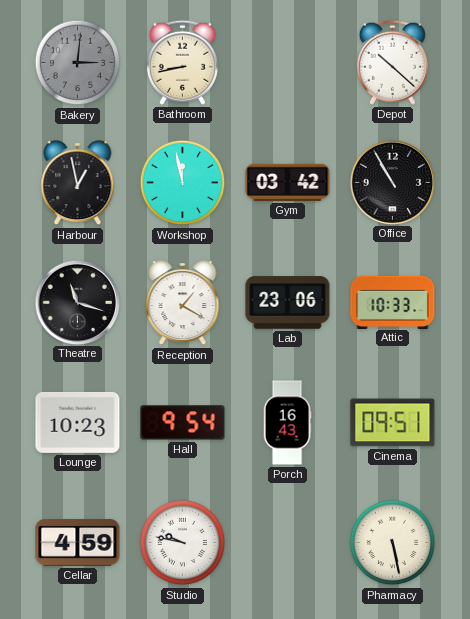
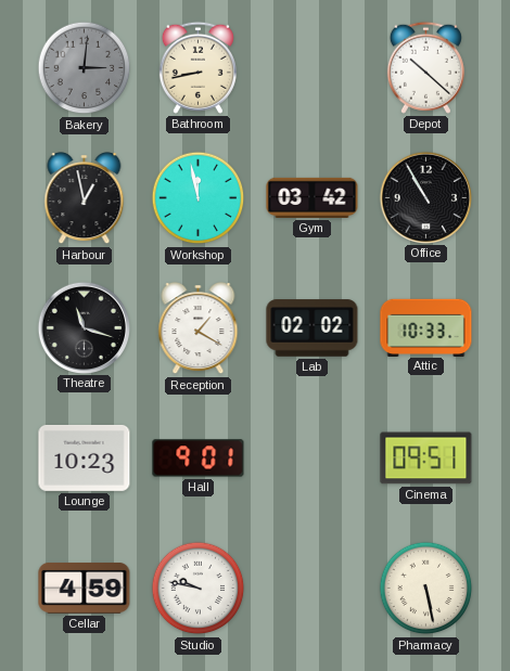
Lab: 23:06 -> 02:02
Hall: 9:54 -> 9:01
Porch: 16:43 -> none
